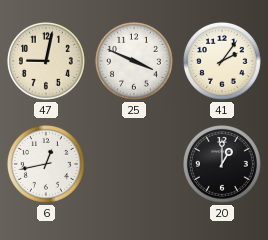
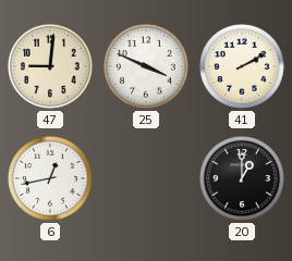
47: 9:02 -> 9:01
41: 2:06 -> 2:10
